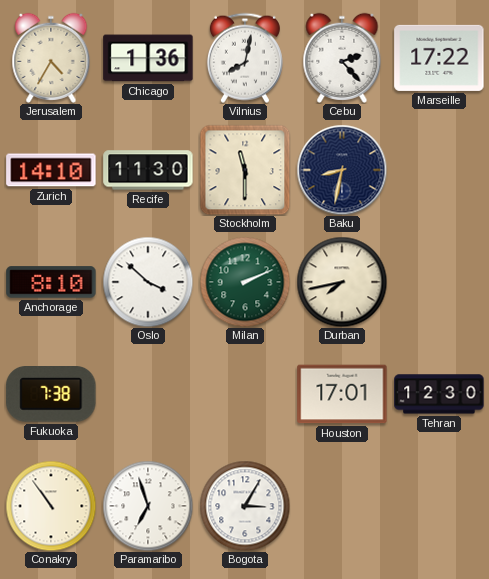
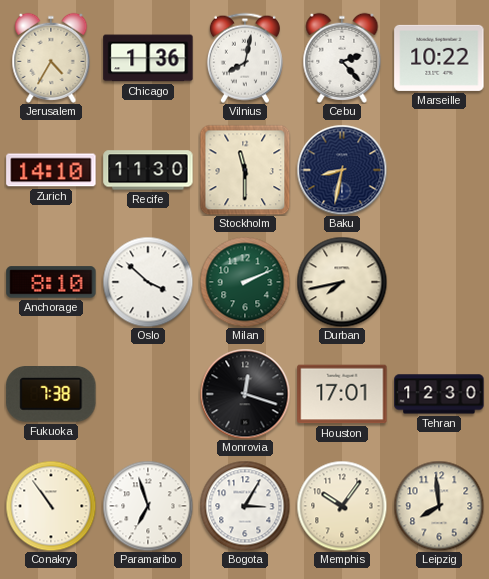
Marseille: 17:22 -> 10:22
Monrovia: none -> 12:18
Memphis: none -> 10:06
Leipzig: none -> 7:59
